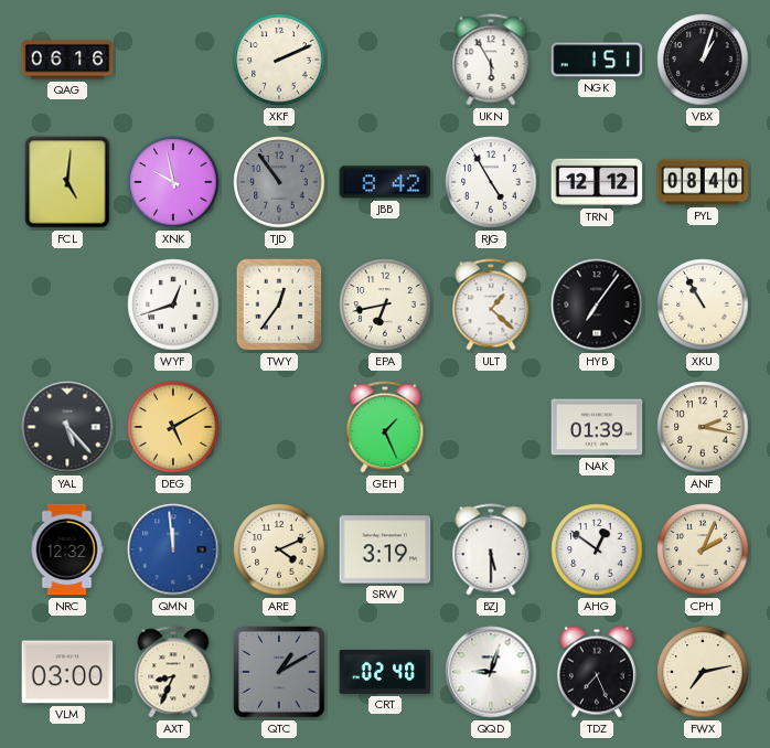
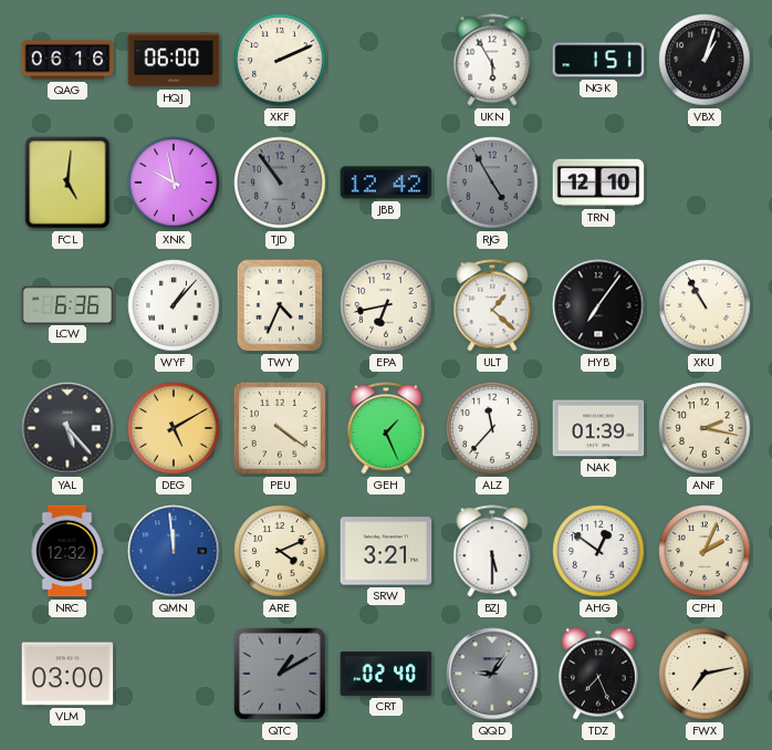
HQJ: none -> 06:00
JBB: 8:42 -> 12:42
RJG dial: white -> grey
TRN: 12:12 -> 12:10
PYL: 08:40 -> none
LCW: none -> 6:36
WYF: 12:42 -> 1:07
TWY: 12:36 -> 4:34
PEU: none -> 4:21
ALZ: none -> 11:37
SRW: 3:19 -> 3:21
AXT: 8:34 -> none
QQD: 9:03 -> 9:06
QQD dial: white -> grey
